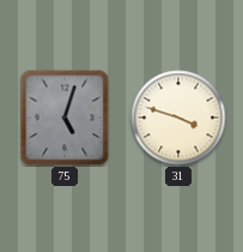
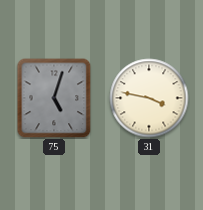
31: 3:48 -> 3:47
